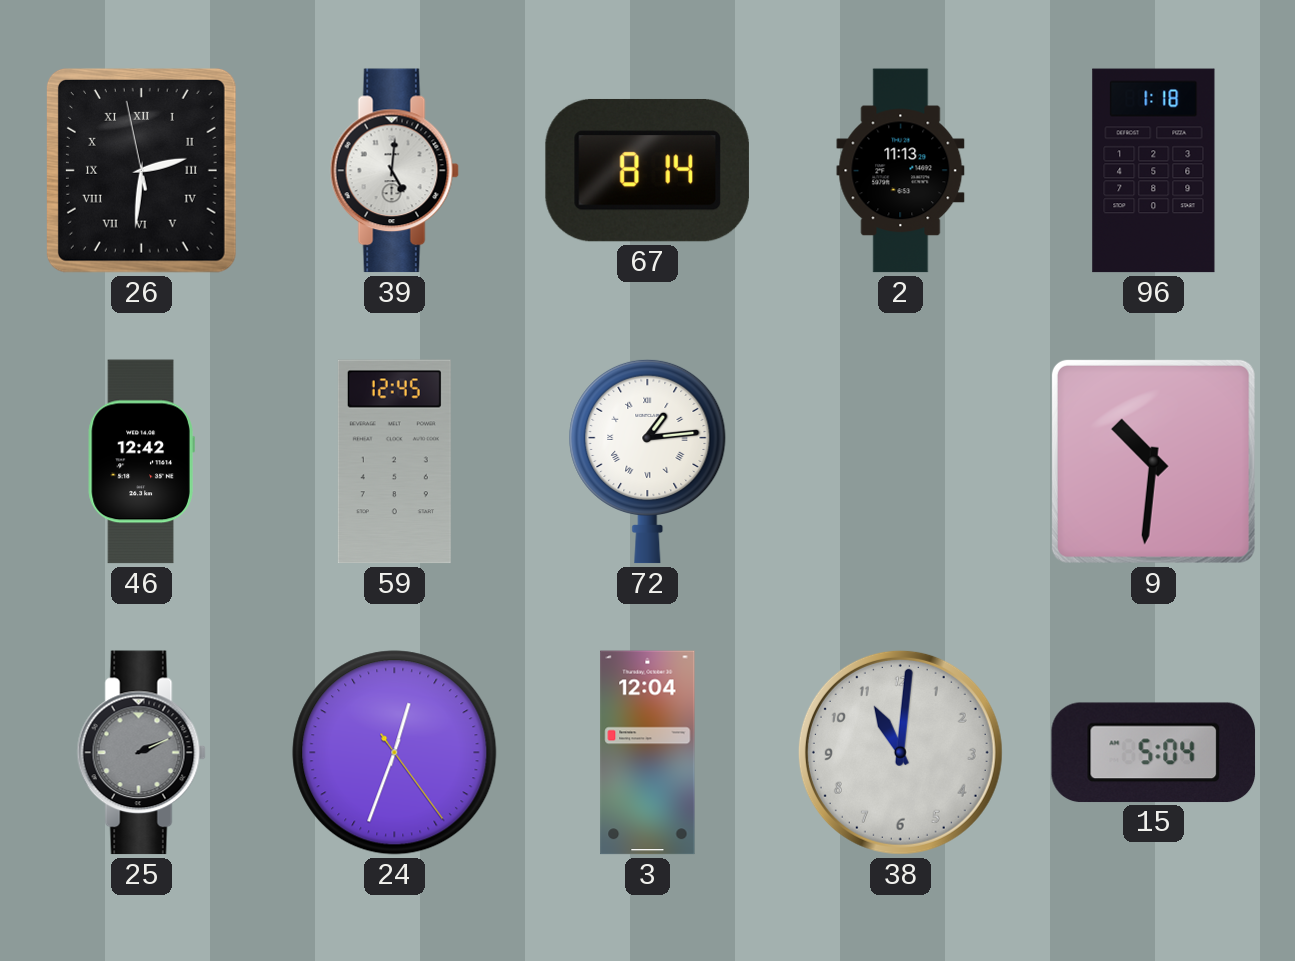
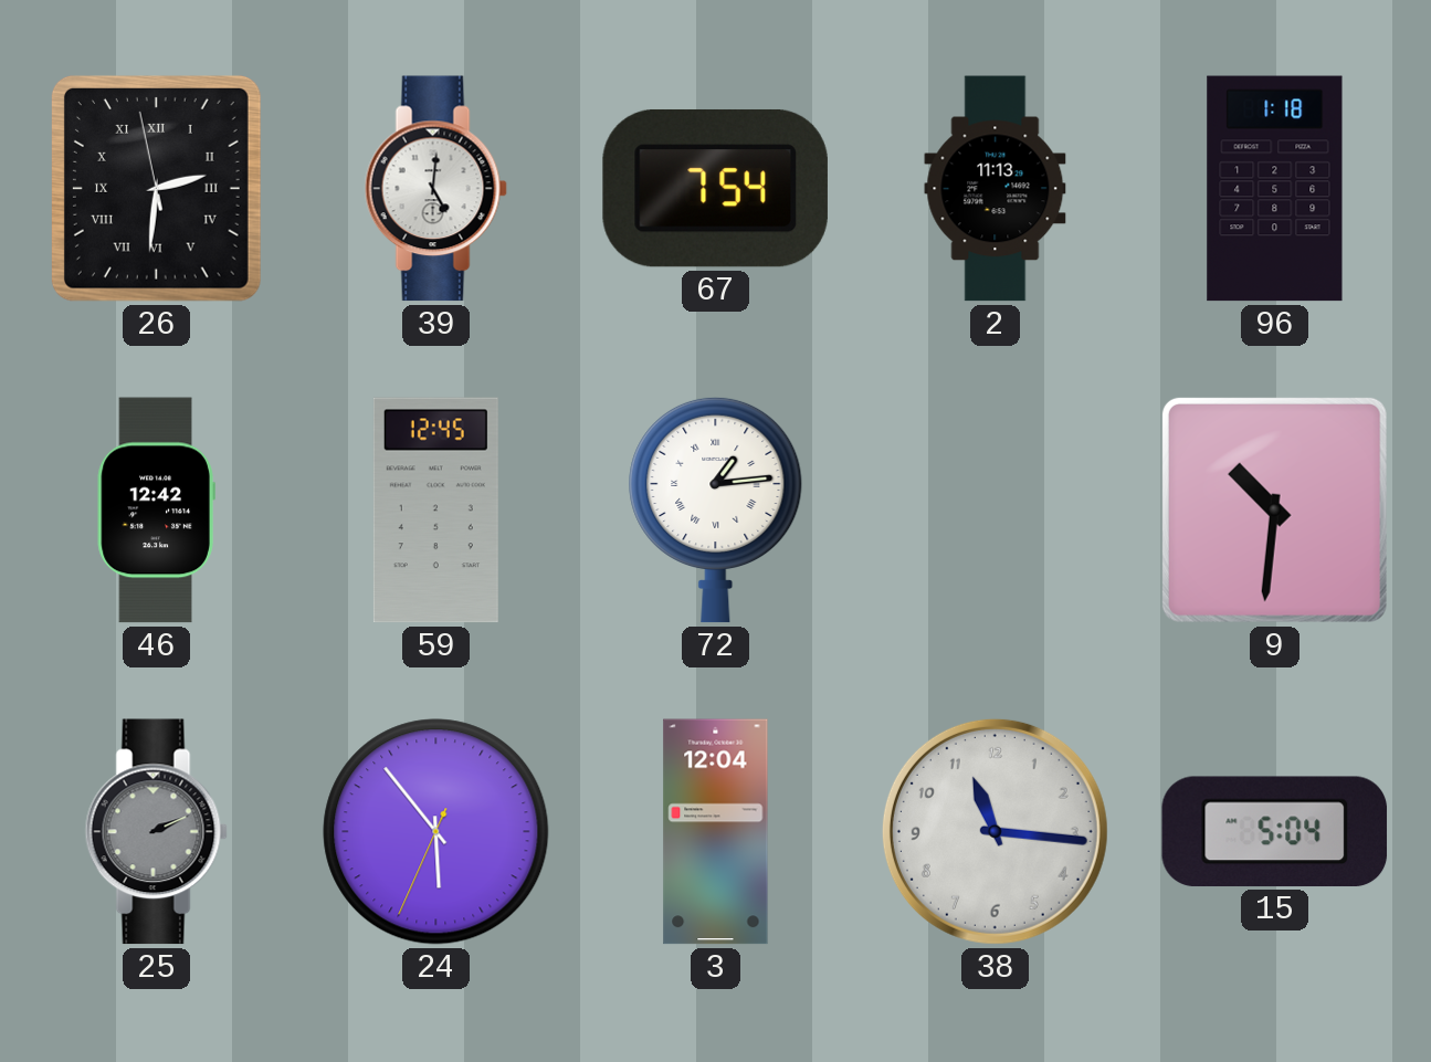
67: 8:14 -> 7:54
24: 12:33 -> 5:53
38: 11:01 -> 11:16
